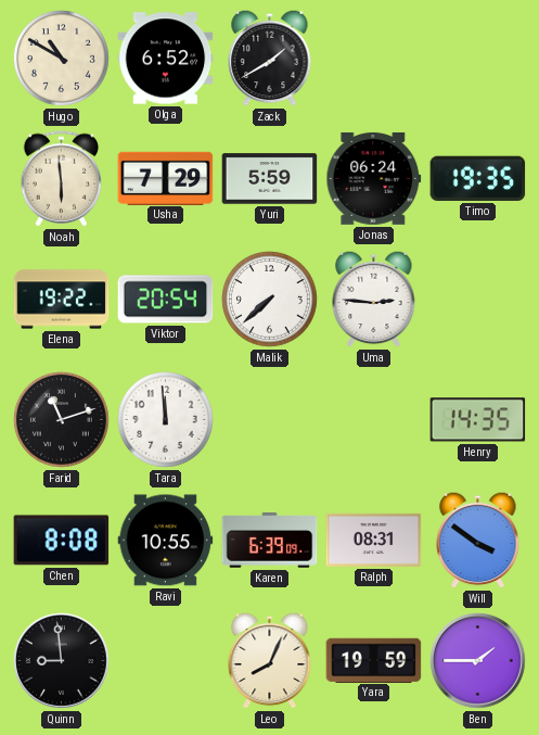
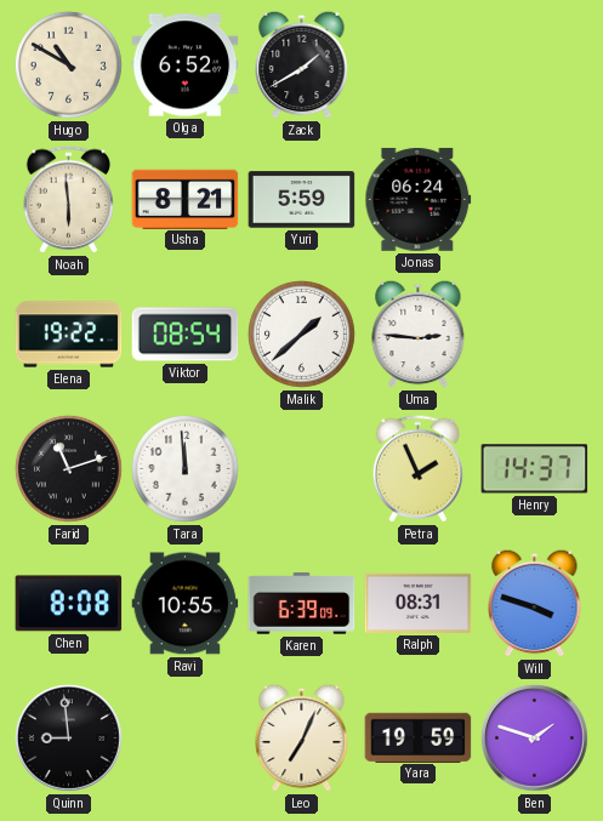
Usha: 7:29 -> 8:21
Timo: 19:35 -> none
Viktor: 20:54 -> 08:54
Malik: 7:38 -> 1:38
Petra: none -> 1:56
Henry: 14:35 -> 14:37
Will: 3:51 -> 3:48
Leo: 8:04 -> 7:04
Ben: 1:45 -> 1:48
